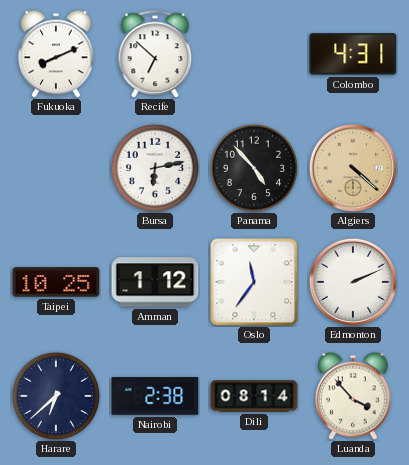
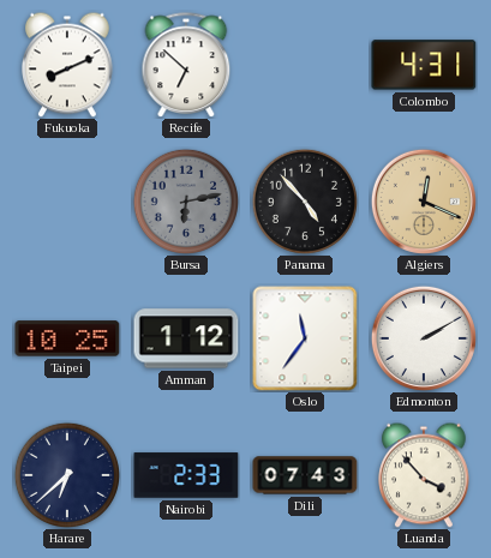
Bursa dial: white -> grey
Algiers: 4:22 -> 12:19
Edmonton: 2:11 -> 2:10
Nairobi: 2:38 -> 2:33
Dili: 08:14 -> 07:43
